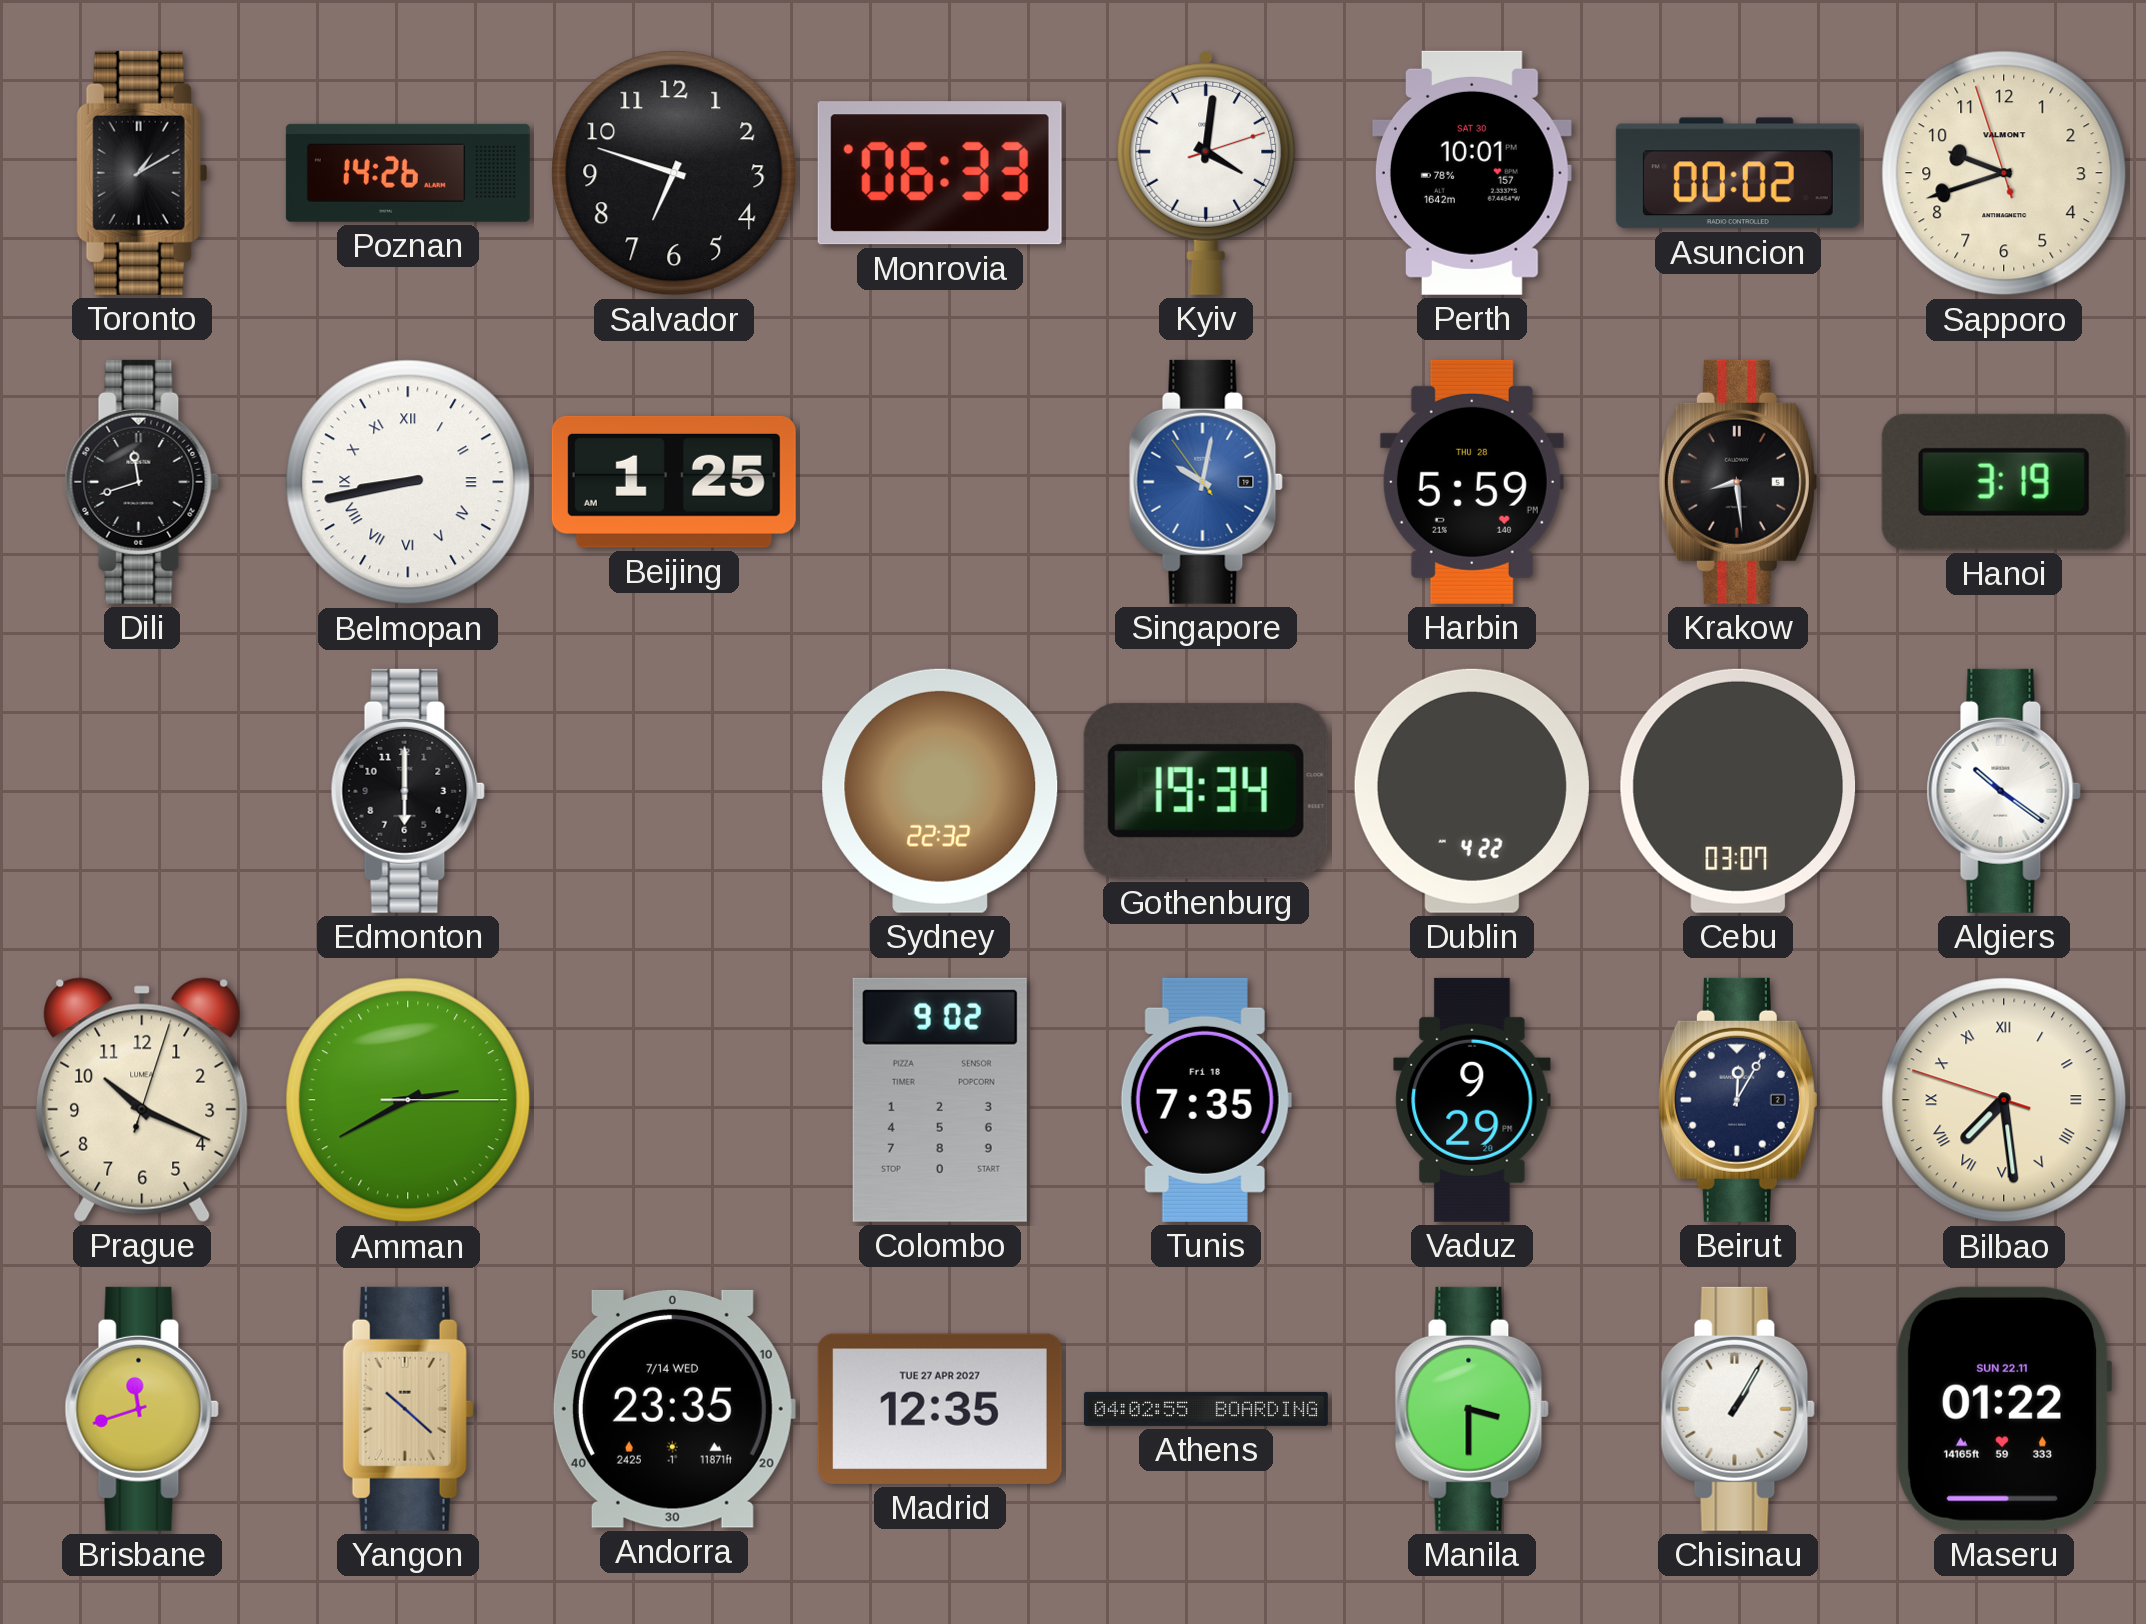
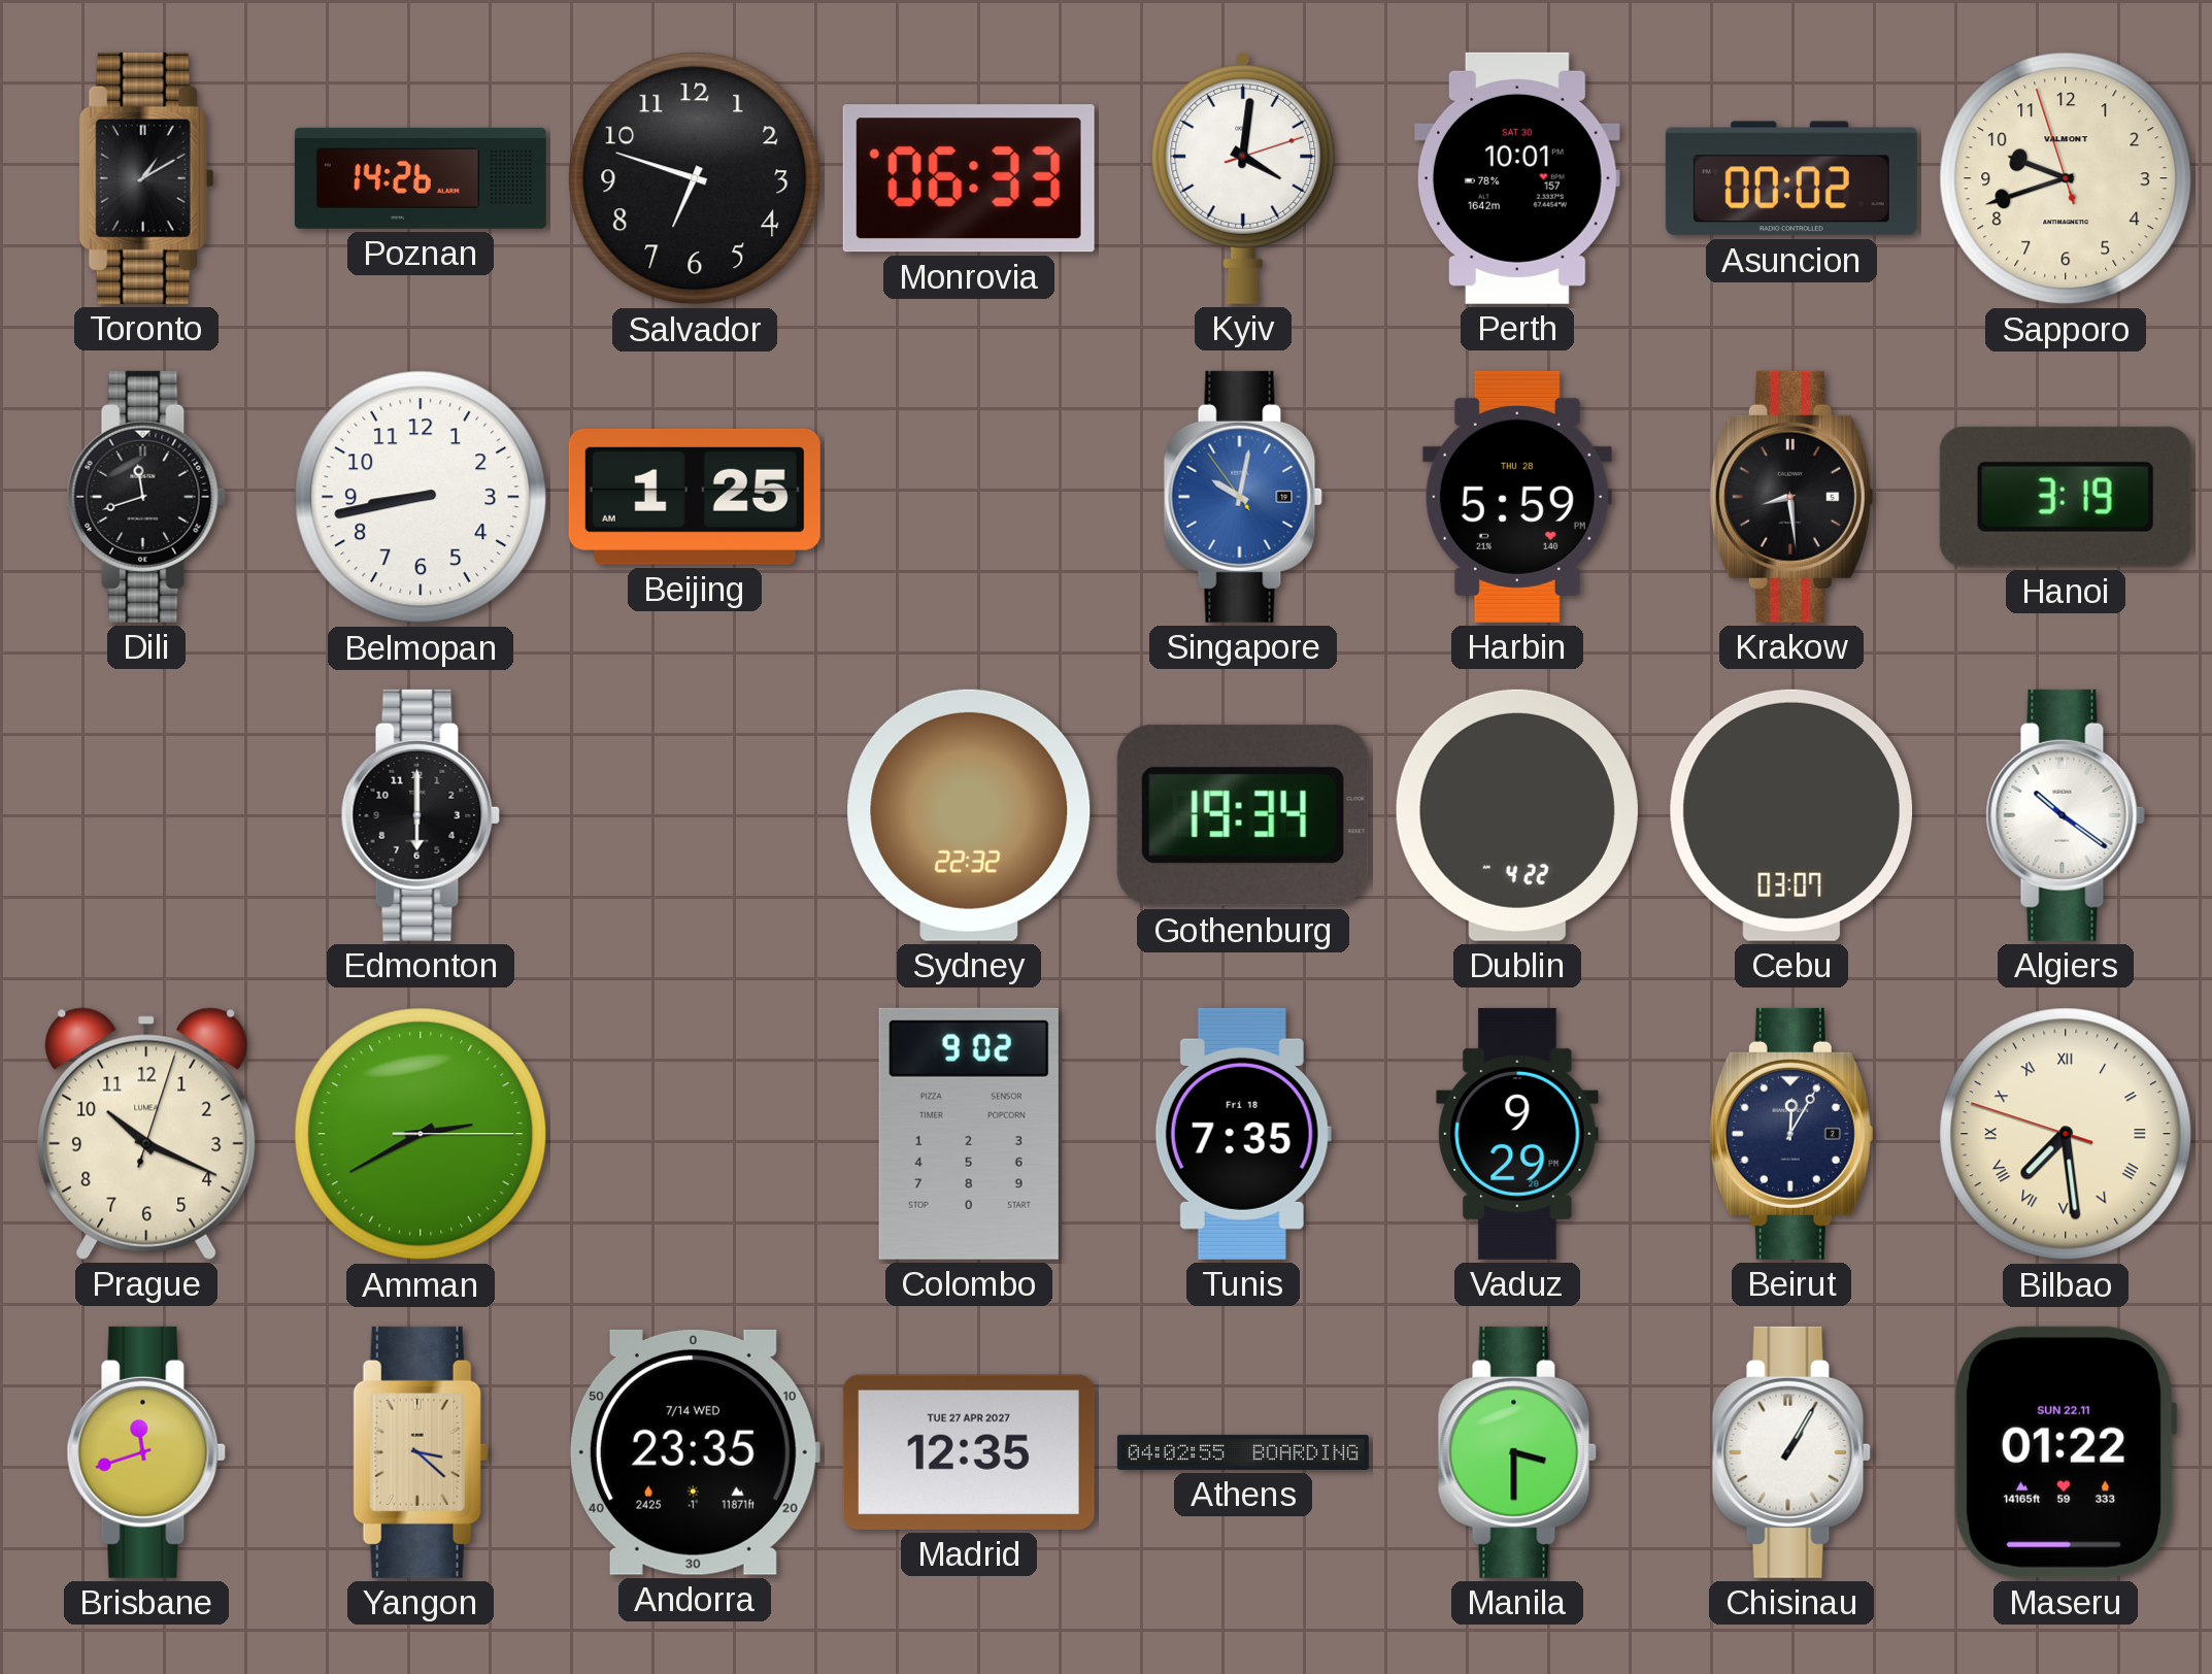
Belmopan numerals: Roman -> Arabic
Yangon: 10:22 -> 3:22
